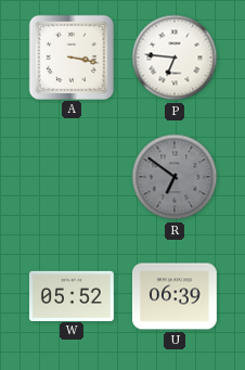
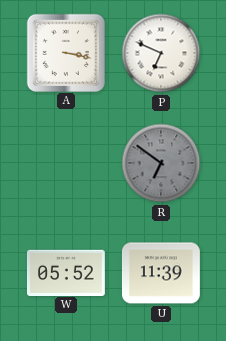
P: 6:46 -> 6:49
U: 06:39 -> 11:39
